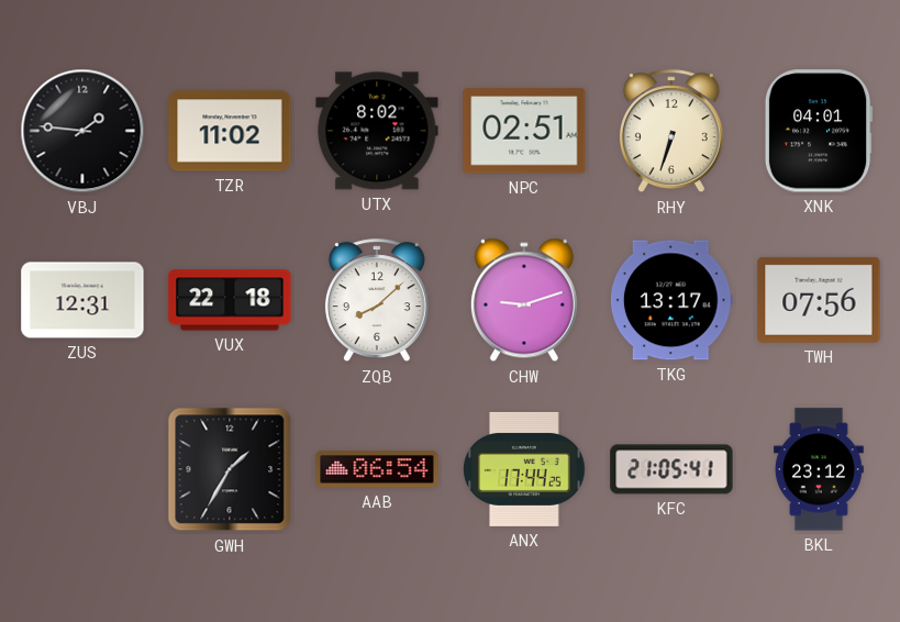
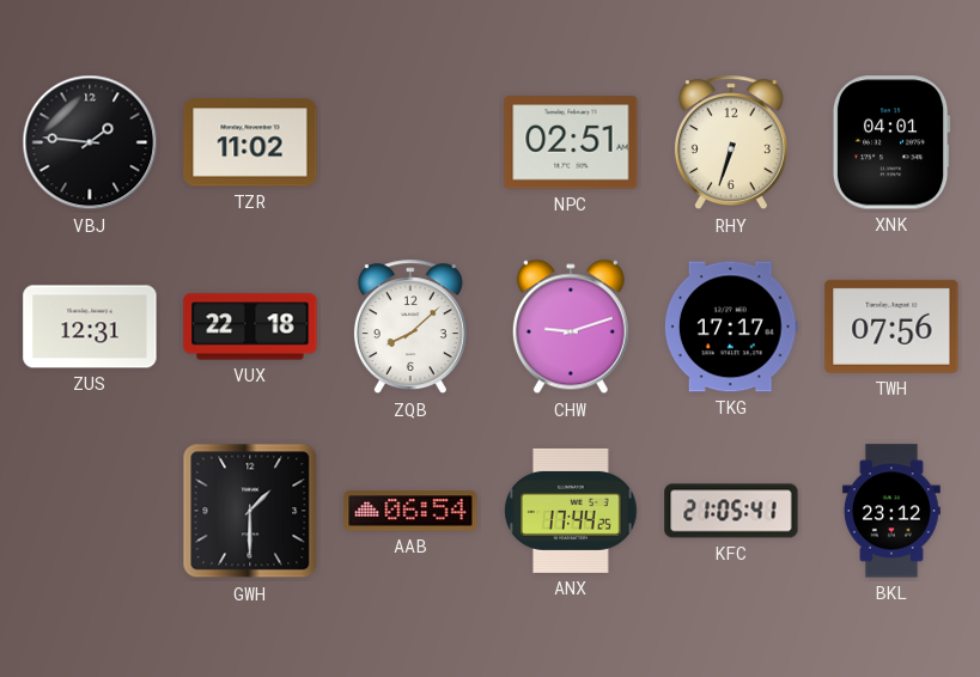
UTX: 8:02 -> none
TKG: 13:17 -> 17:17
GWH: 1:35 -> 1:30
